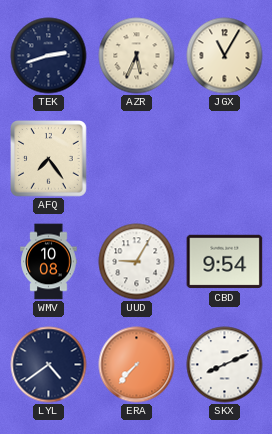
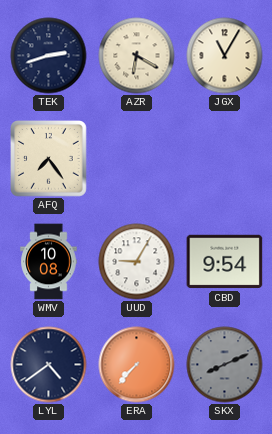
AZR: 5:34 -> 6:20
SKX dial: white -> grey
